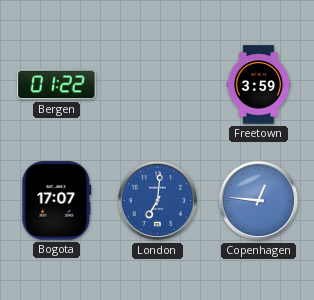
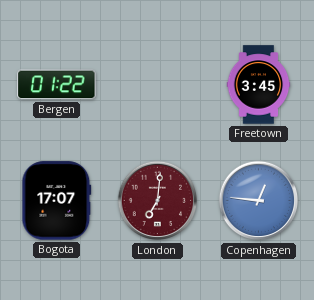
Freetown: 3:59 -> 3:45
London dial: blue -> burgundy
